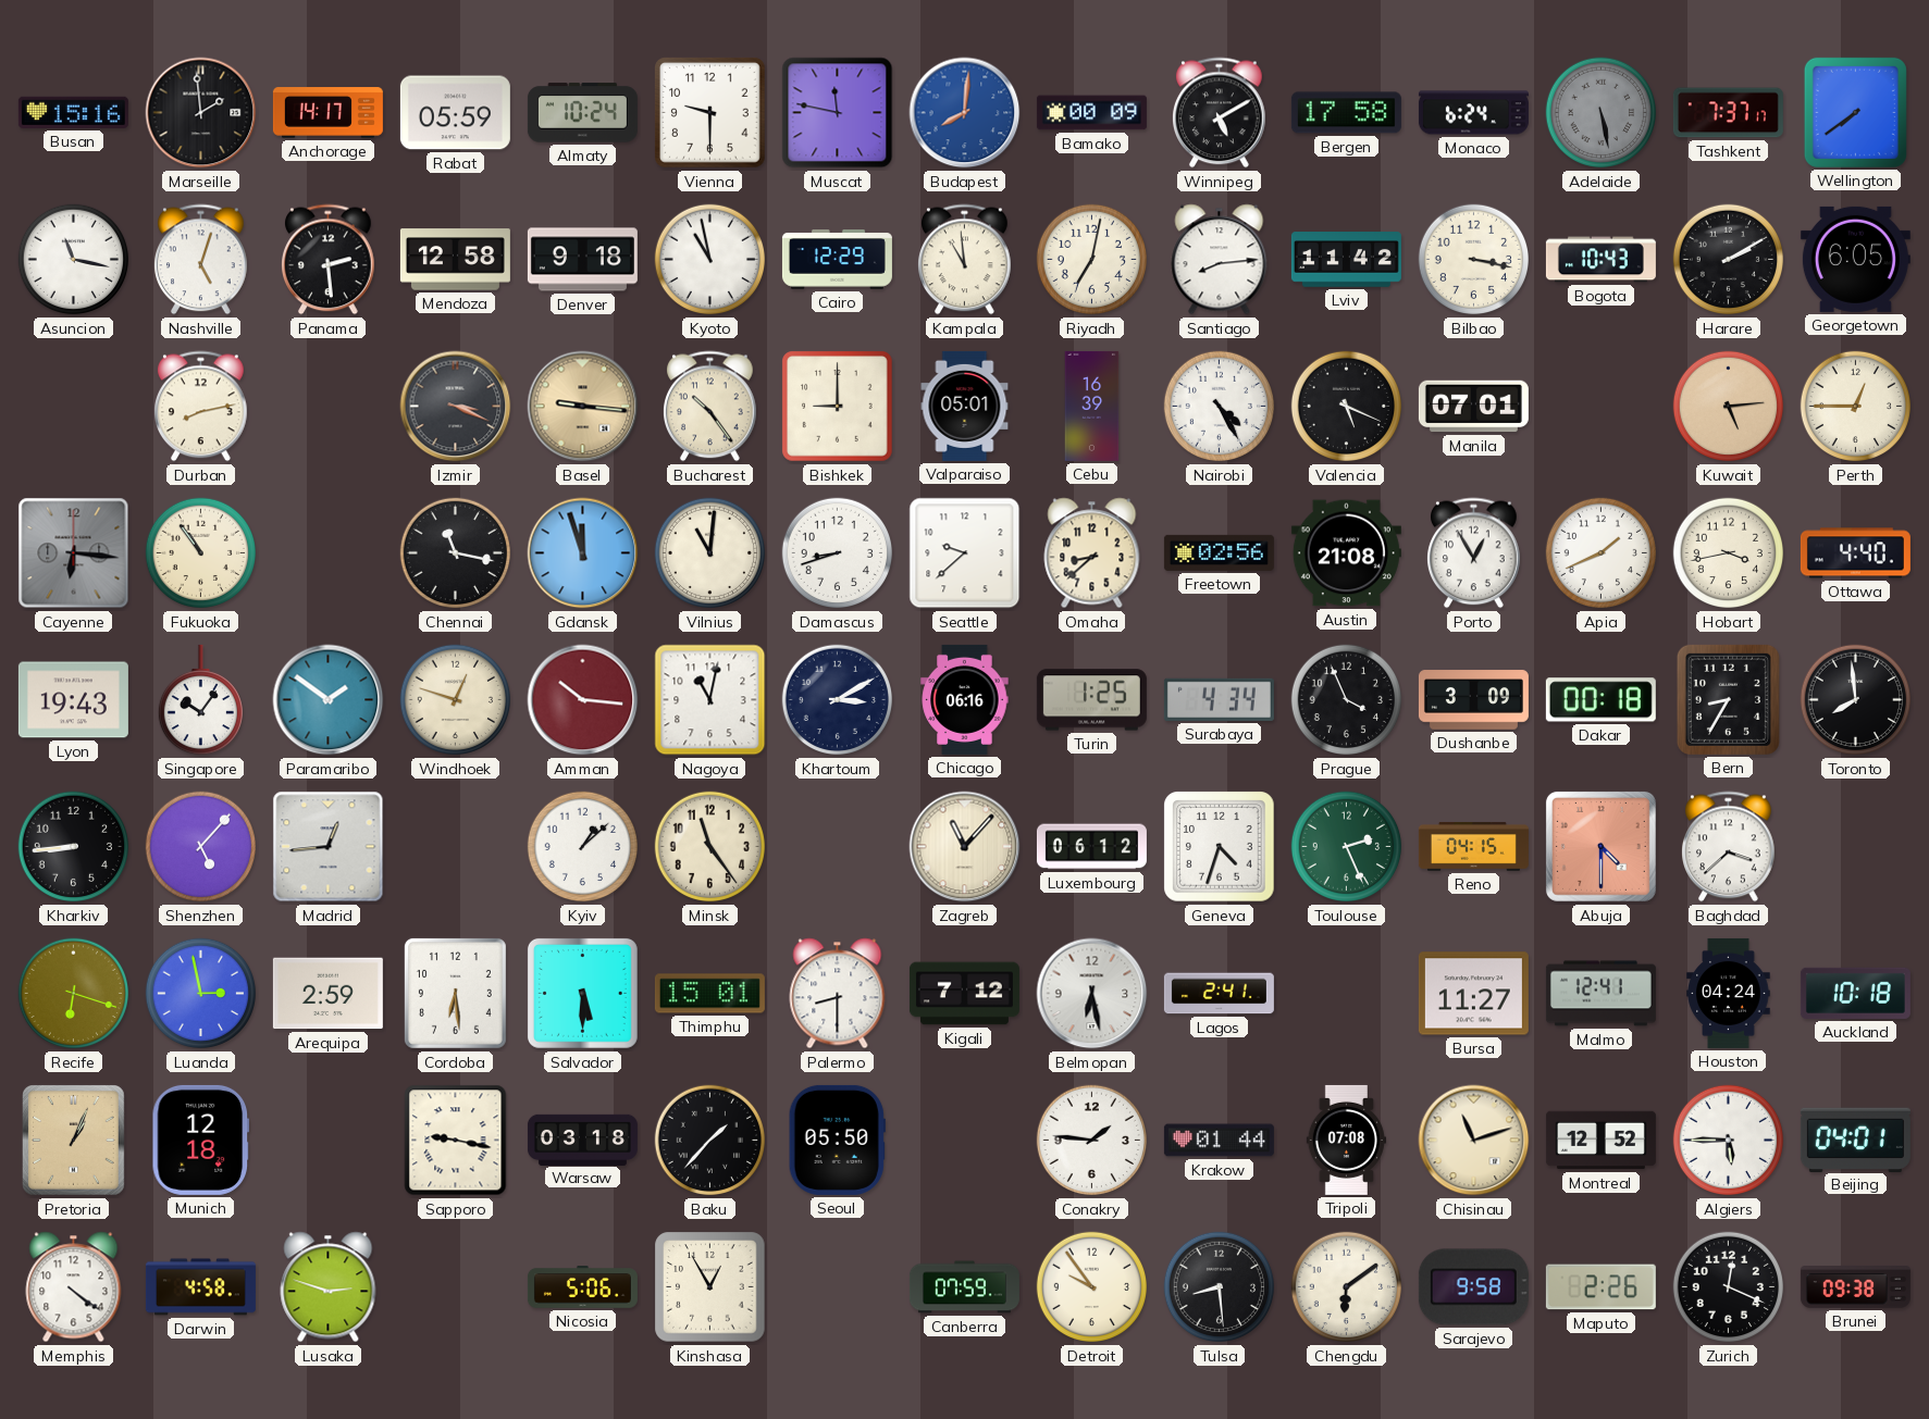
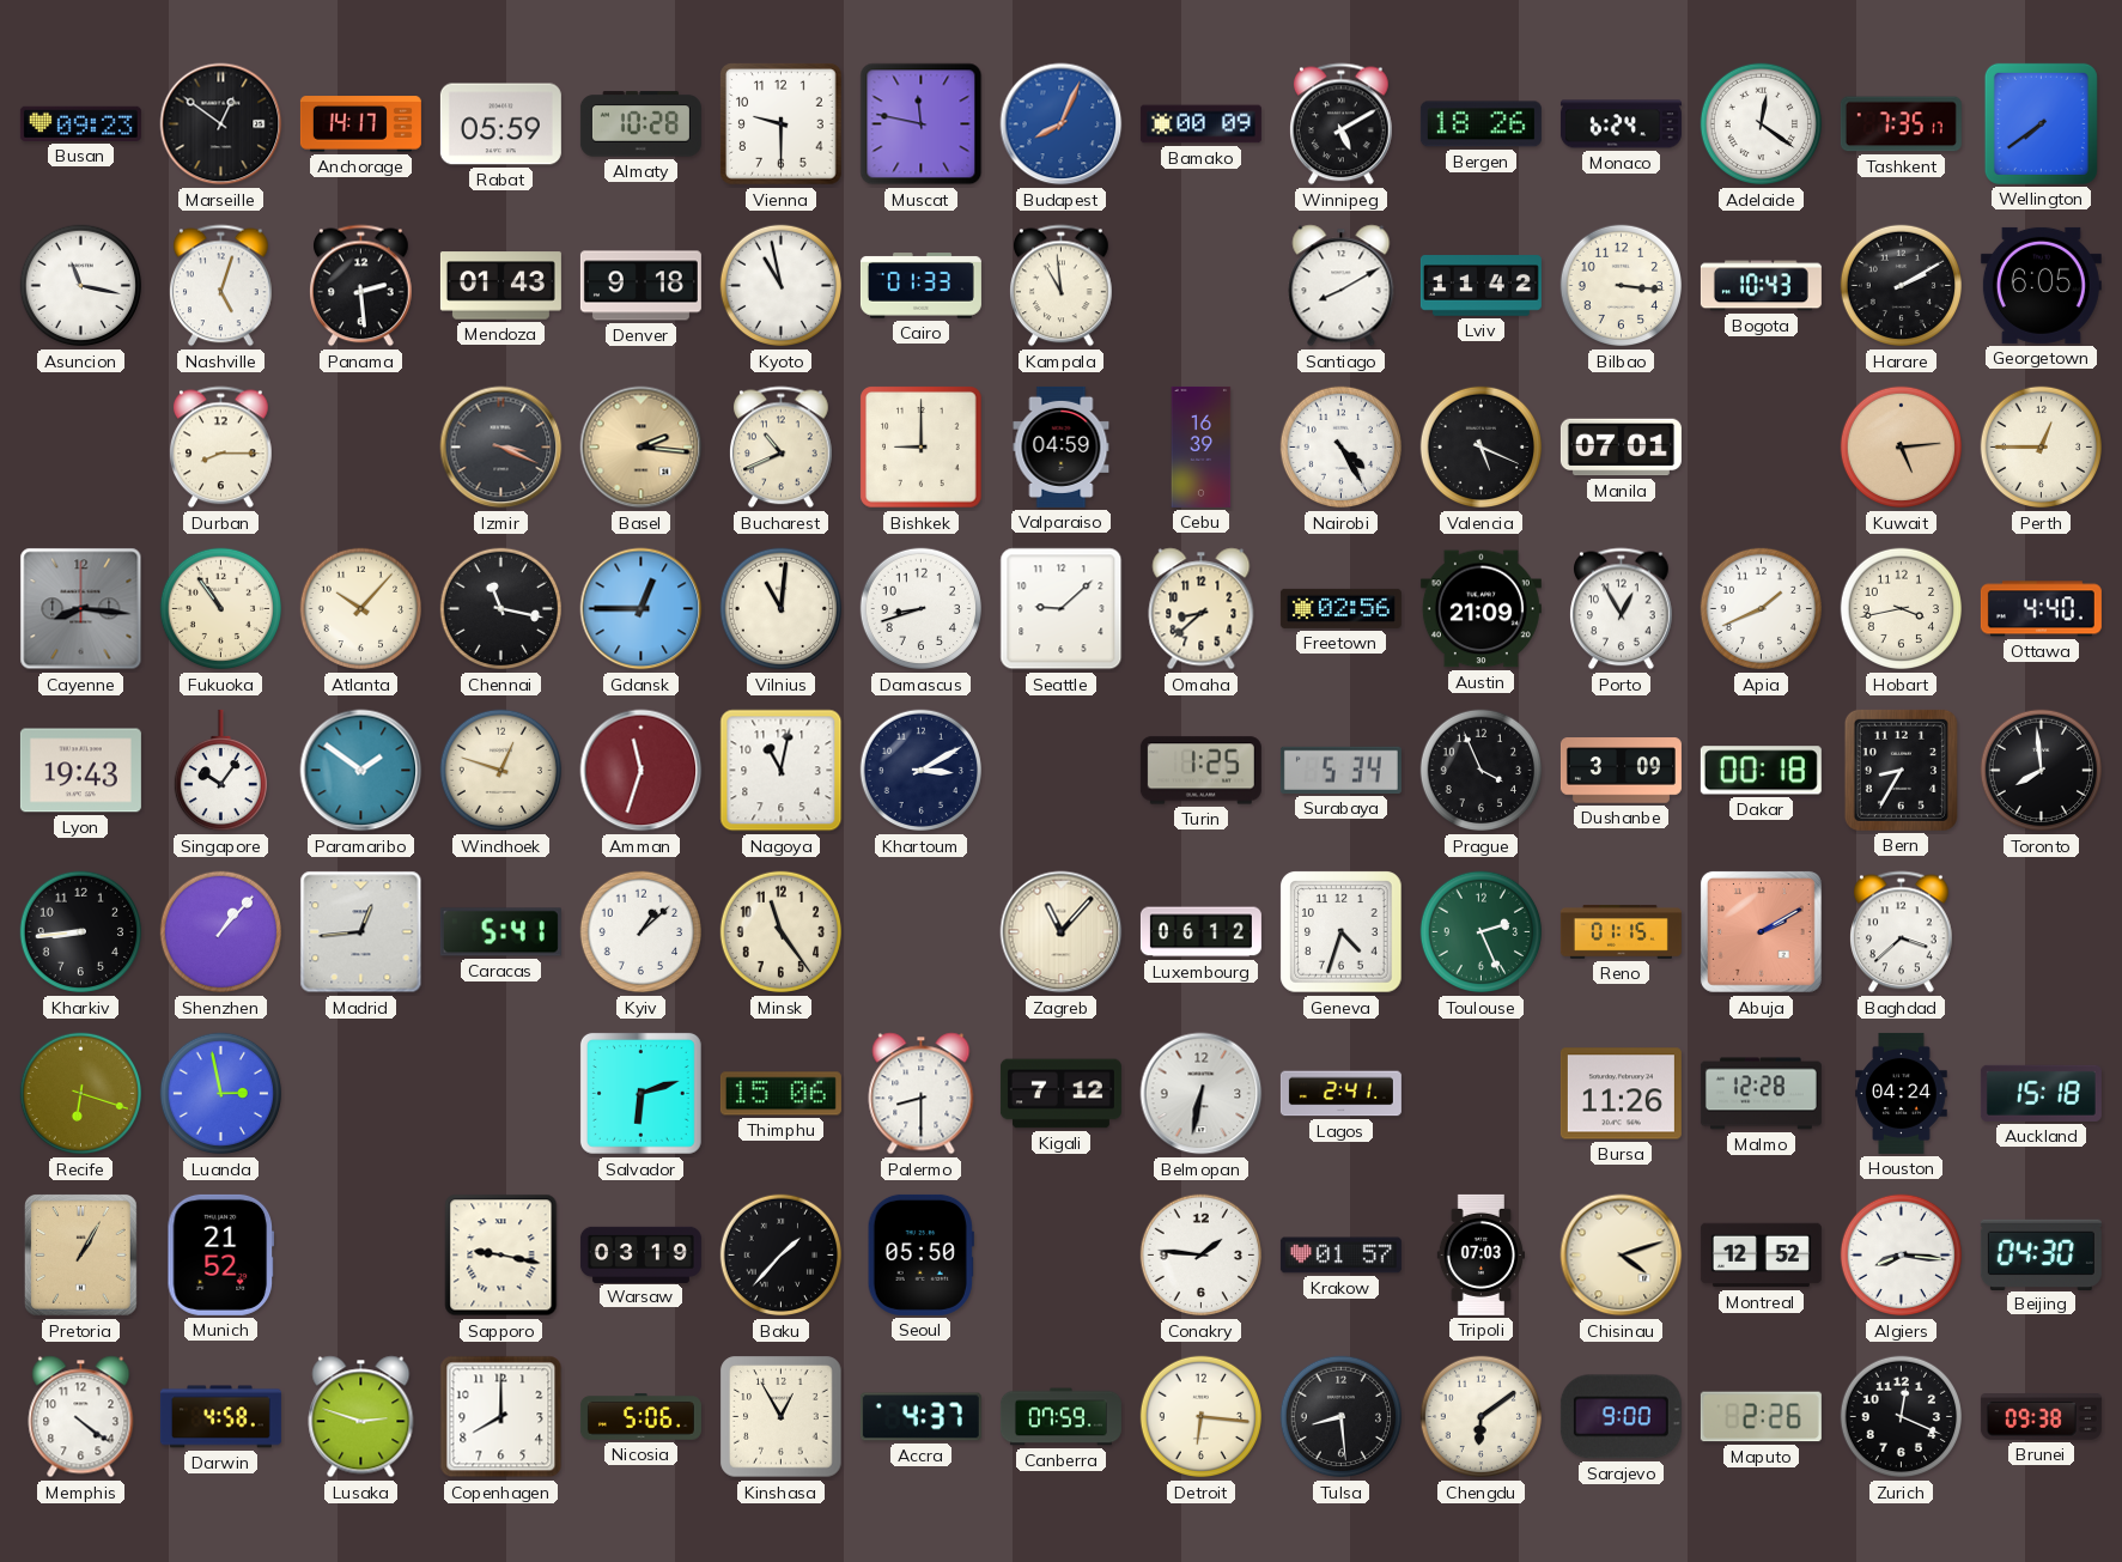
Busan: 15:16 -> 09:23
Marseille: 1:59 -> 12:51
Almaty: 10:24 -> 10:28
Budapest: 8:01 -> 8:04
Bergen: 17:58 -> 18:26
Adelaide: 5:28 -> 12:21
Adelaide dial: grey -> white
Tashkent: 7:37 -> 7:35
Mendoza: 12:58 -> 01:43
Cairo: 12:29 -> 01:33
Riyadh: 7:02 -> none
Santiago: 8:14 -> 8:10
Bilbao: 3:17 -> 3:16
Durban: 8:13 -> 8:15
Basel: 9:16 -> 2:16
Bucharest: 10:24 -> 10:41
Valparaiso: 05:01 -> 04:59
Cayenne: 6:16 -> 8:16
Atlanta: none -> 10:07
Gdansk: 11:57 -> 12:45
Seattle: 9:38 -> 9:08
Austin: 21:08 -> 21:09
Amman: 10:16 -> 11:33
Chicago: 06:16 -> none
Surabaya: 4:34 -> 5:34
Shenzhen: 5:07 -> 1:07
Caracas: none -> 5:41
Reno: 04:15 -> 01:15
Abuja: 4:30 -> 2:10
Arequipa: 2:59 -> none
Cordoba: 6:29 -> none
Salvador: 5:30 -> 6:12
Thimphu: 15:01 -> 15:06
Belmopan: 6:28 -> 6:32
Bursa: 11:27 -> 11:26
Malmo: 12:41 -> 12:28
Auckland: 10:18 -> 15:18
Pretoria: 1:04 -> 1:05
Munich: 12:18 -> 21:52
Warsaw: 03:18 -> 03:19
Krakow: 01:44 -> 01:57
Tripoli: 07:08 -> 07:03
Chisinau: 11:12 -> 4:12
Algiers: 5:45 -> 8:16
Beijing: 04:01 -> 04:30
Copenhagen: none -> 8:00
Accra: none -> 4:37
Detroit: 9:54 -> 6:16
Sarajevo: 9:58 -> 9:00
